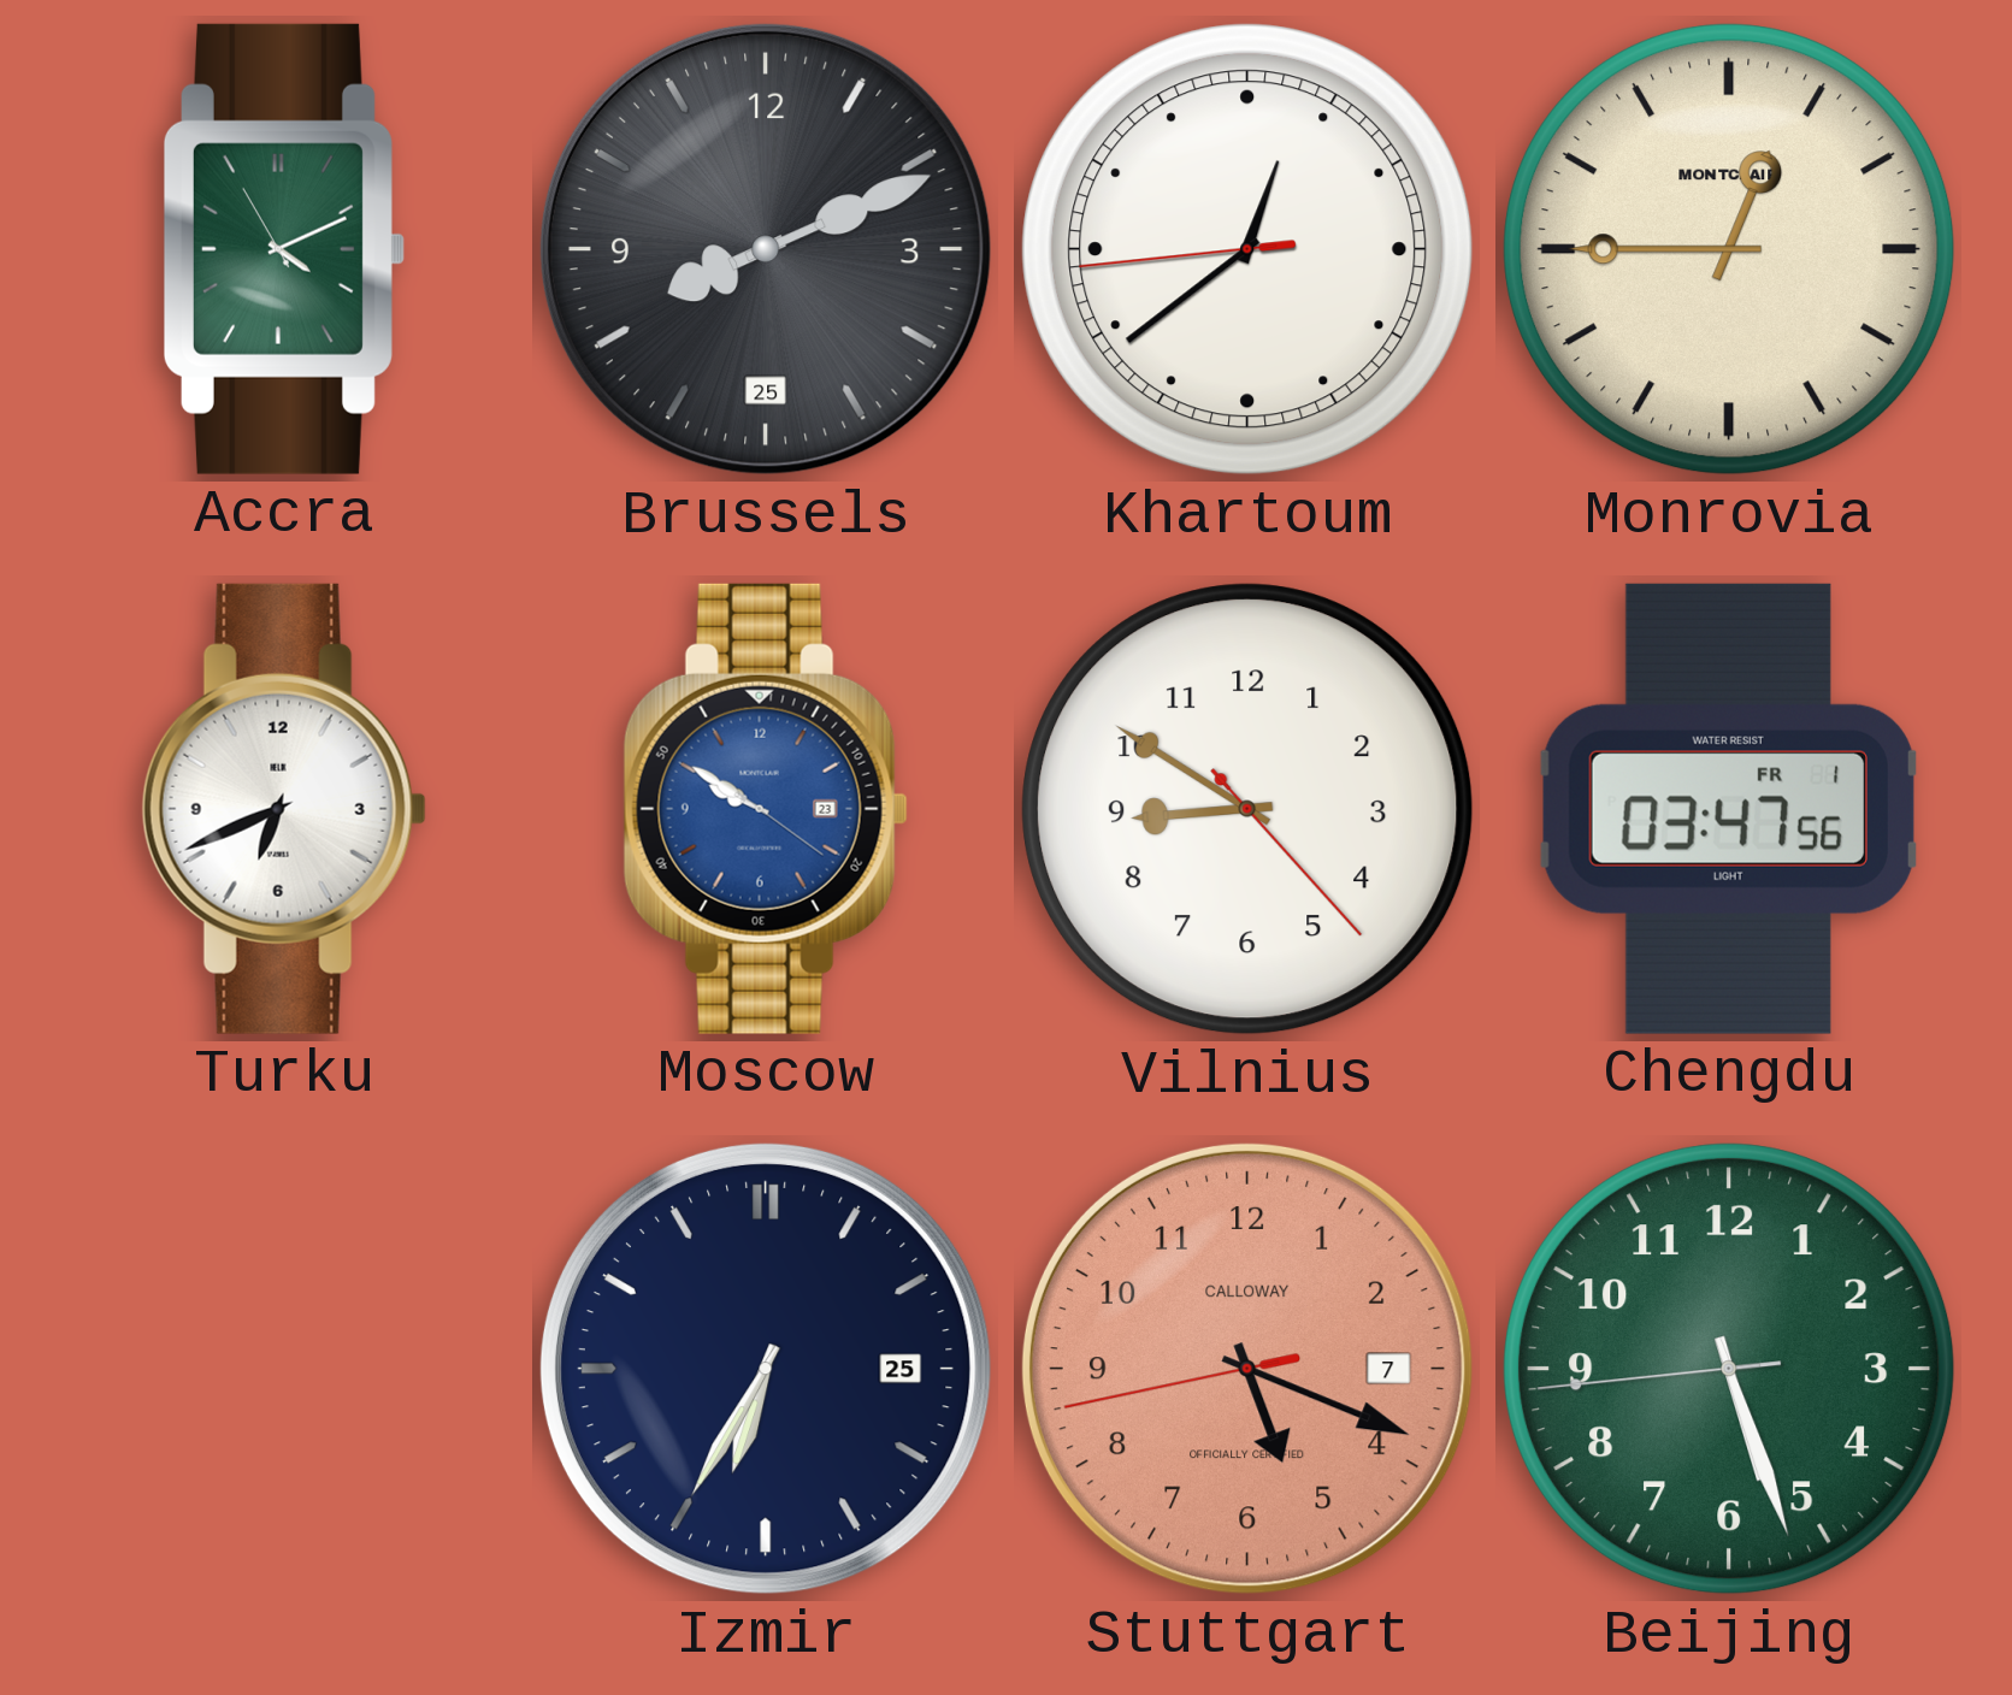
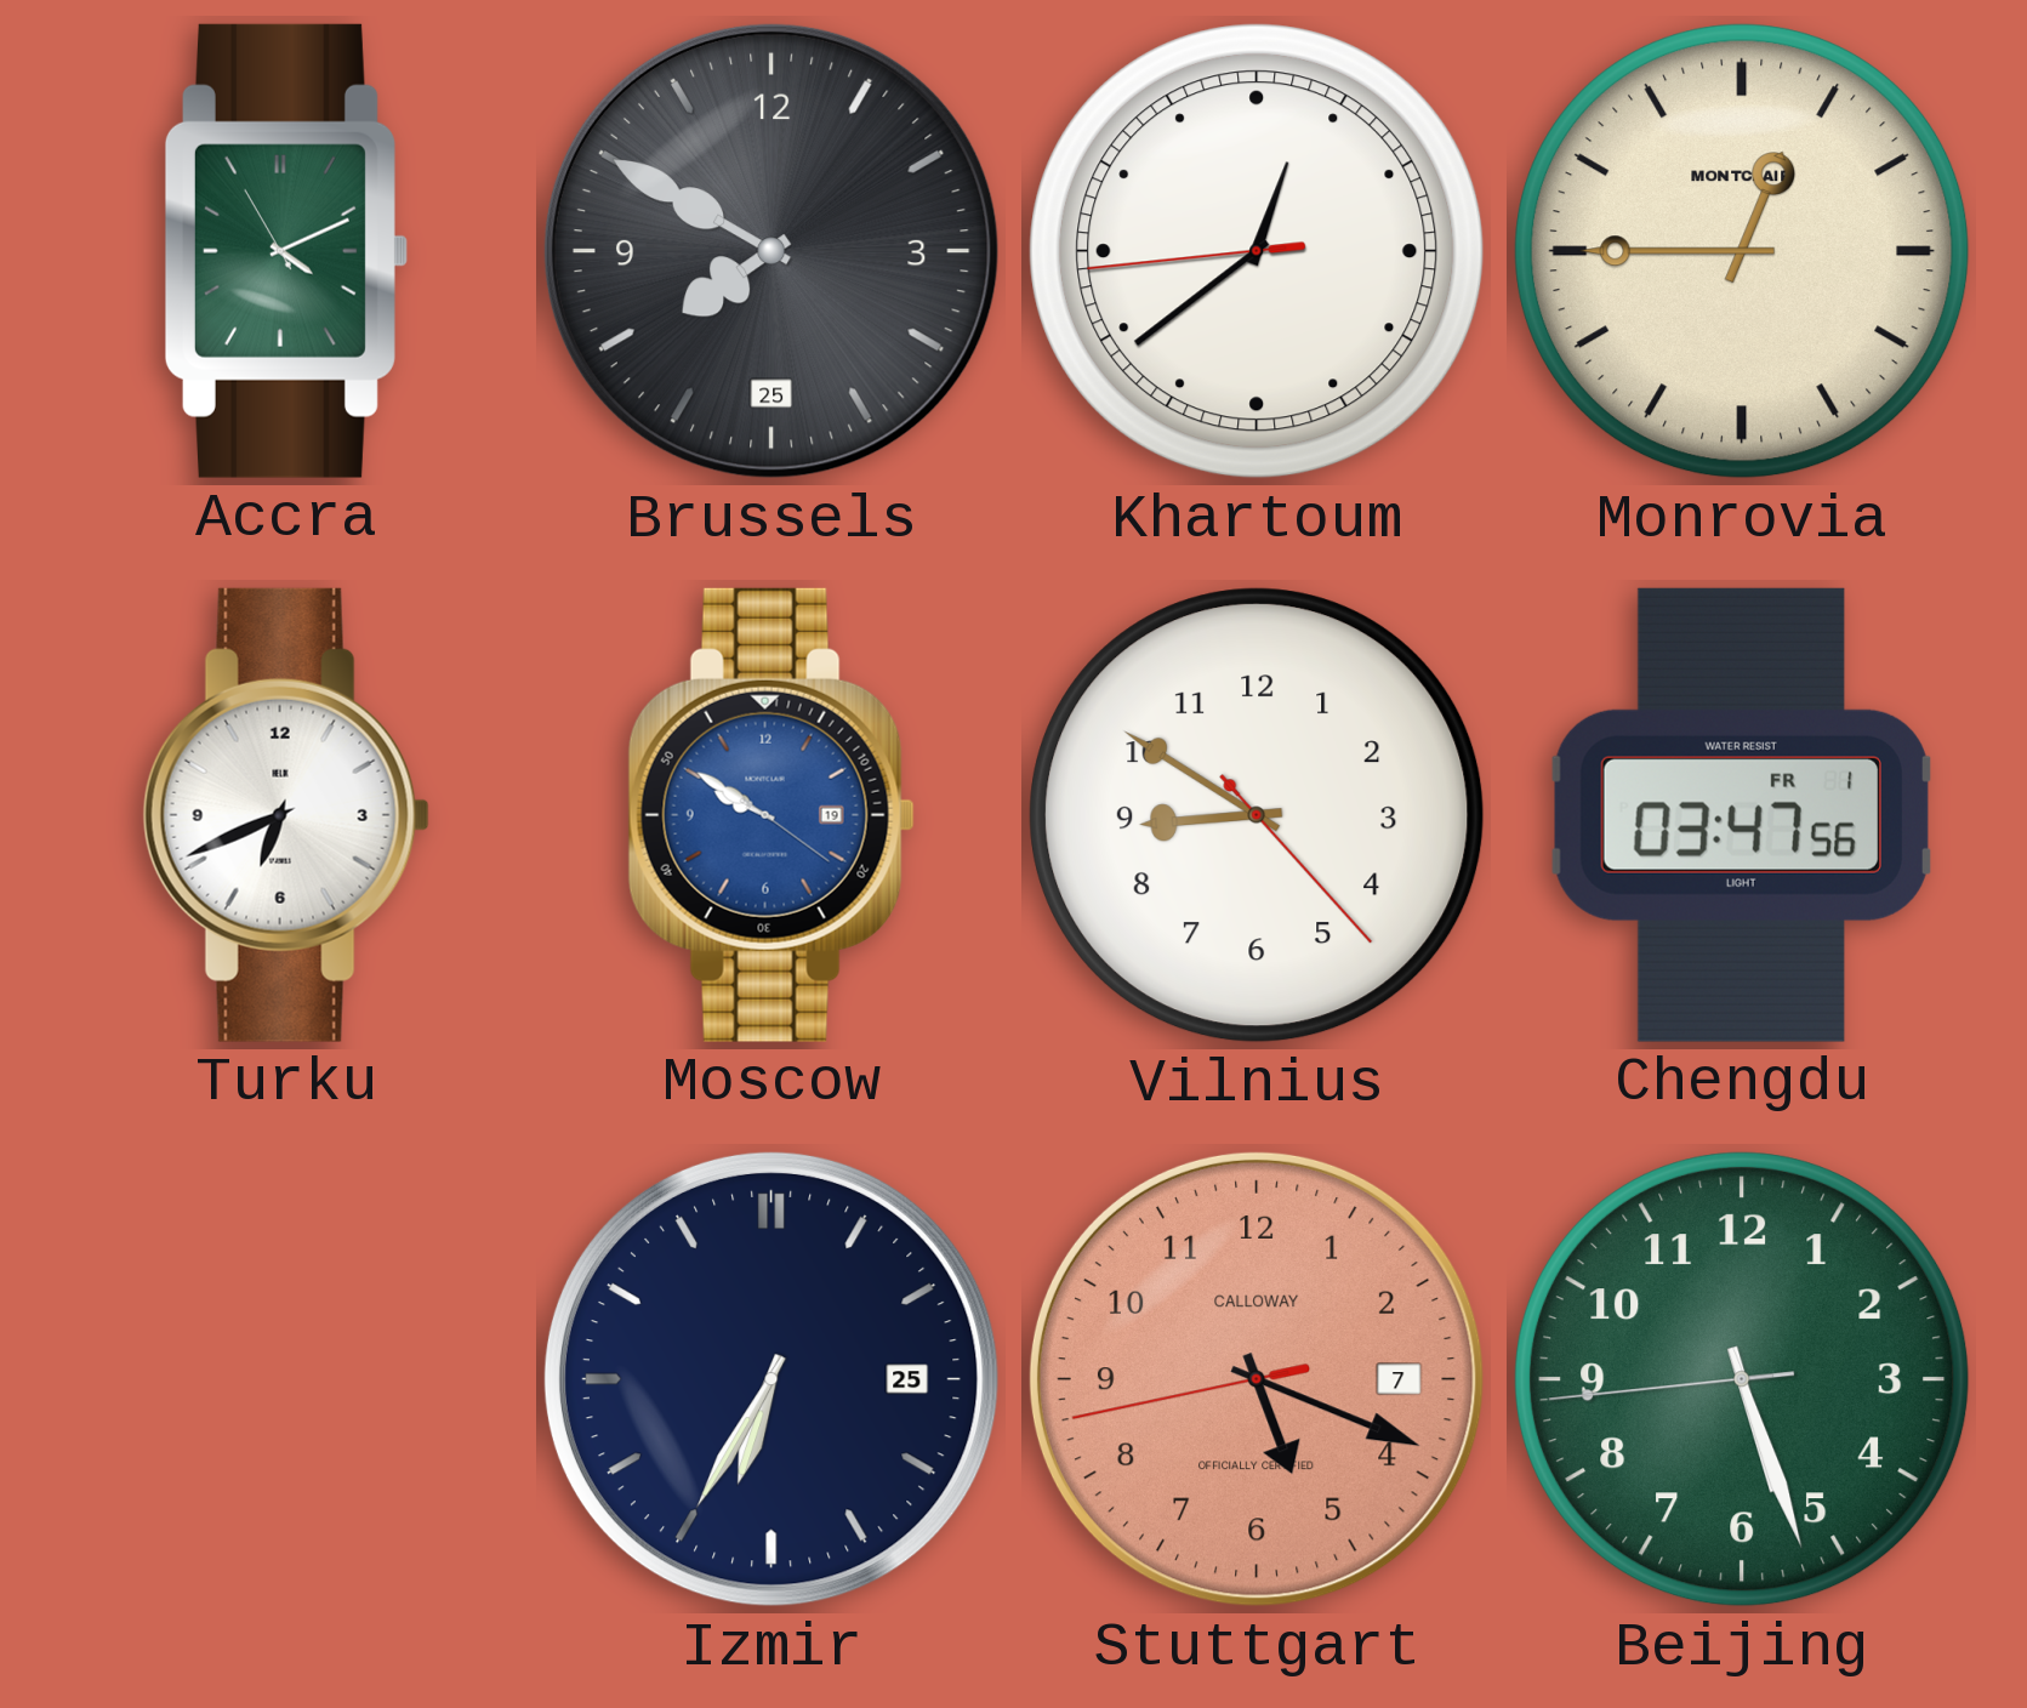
Brussels: 8:11 -> 7:50
Moscow date: 23 -> 19
